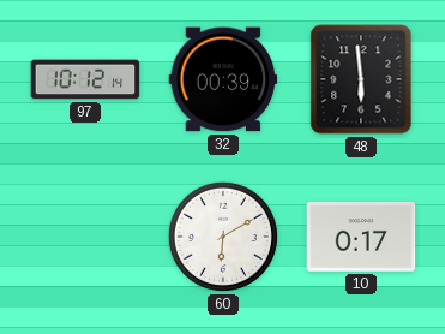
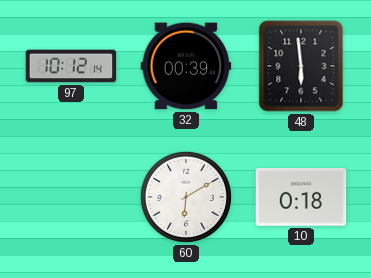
10: 0:17 -> 0:18
